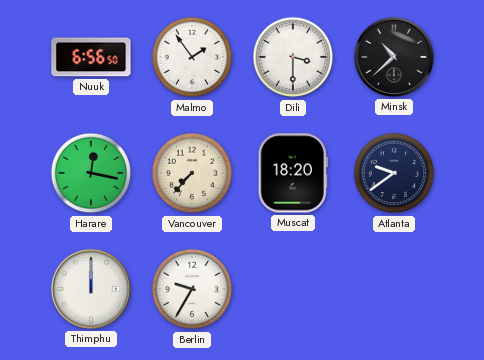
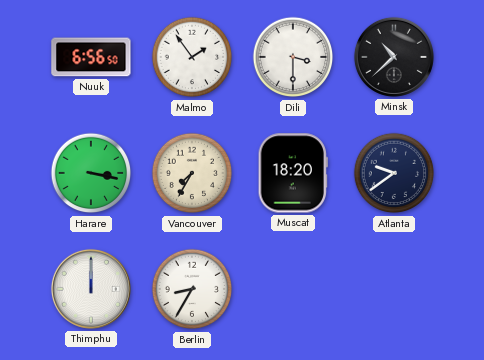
Harare: 12:17 -> 3:17
Vancouver: 7:37 -> 7:35
Berlin: 9:35 -> 8:35
